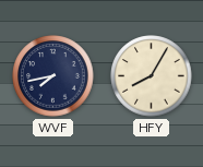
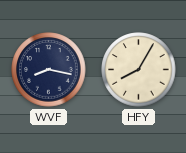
WVF: 7:43 -> 8:17
